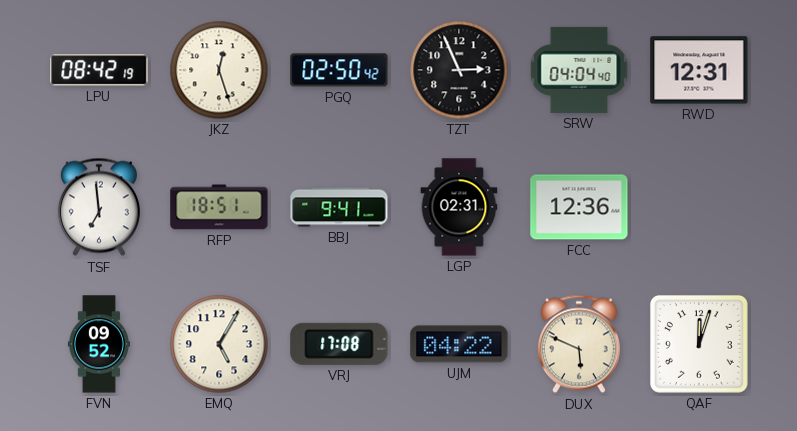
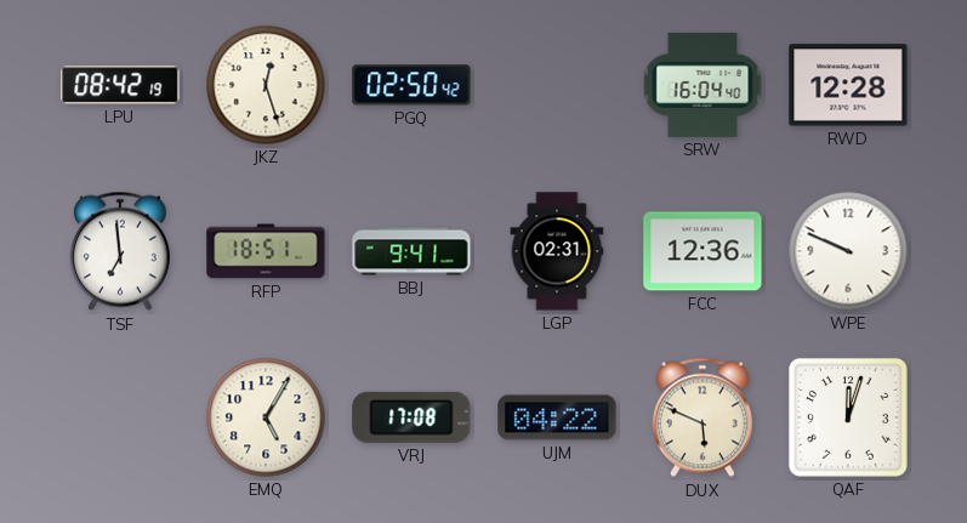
TZT: 2:56 -> none
SRW: 04:04 -> 16:04
RWD: 12:31 -> 12:28
WPE: none -> 9:49
FVN: 09:52 -> none
